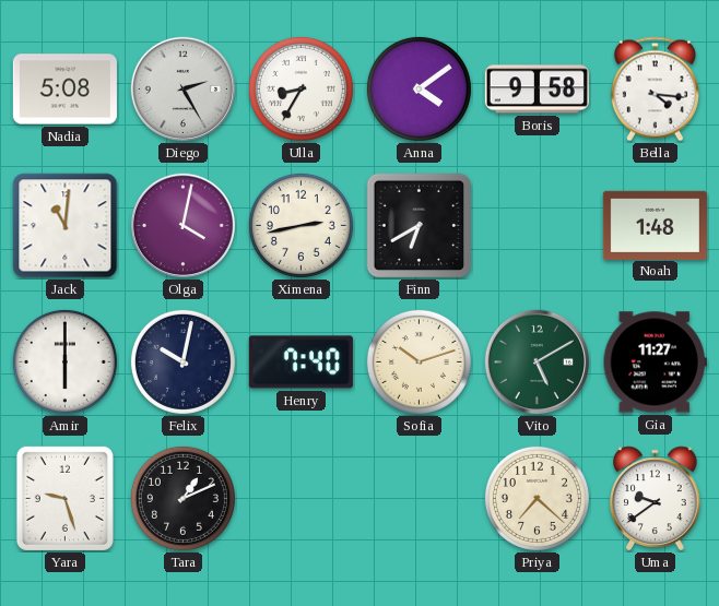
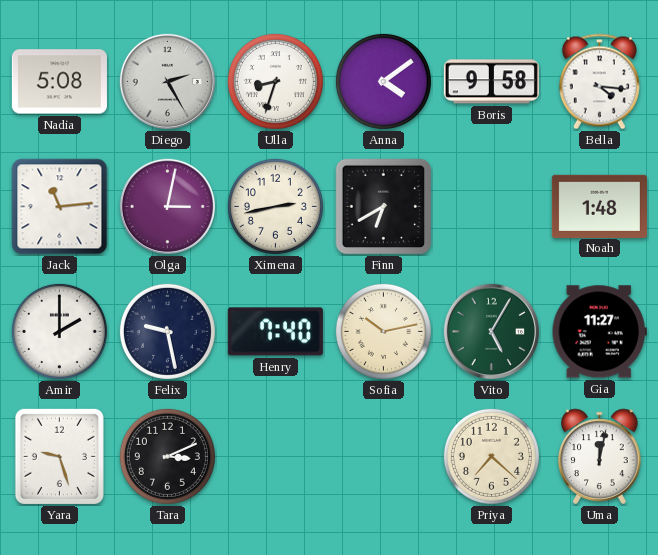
Ulla: 8:35 -> 8:33
Jack: 11:01 -> 11:14
Olga: 4:02 -> 3:02
Amir: 6:00 -> 2:00
Felix: 10:02 -> 9:28
Sofia: 10:12 -> 10:13
Vito: 5:10 -> 5:05
Tara: 1:11 -> 3:11
Uma: 9:39 -> 12:02
